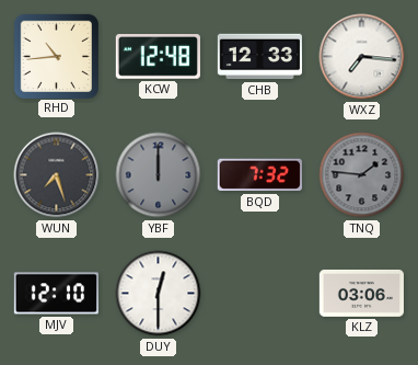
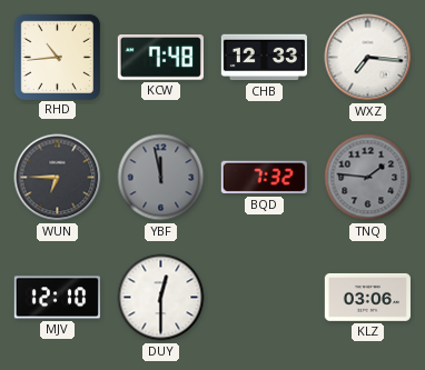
KCW: 12:48 -> 7:48
WUN: 7:27 -> 6:45
YBF: 12:00 -> 11:58
